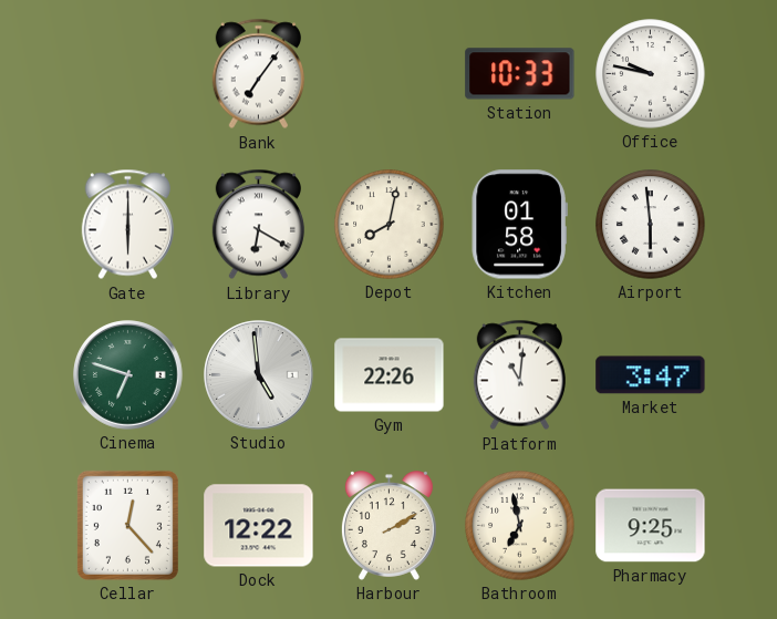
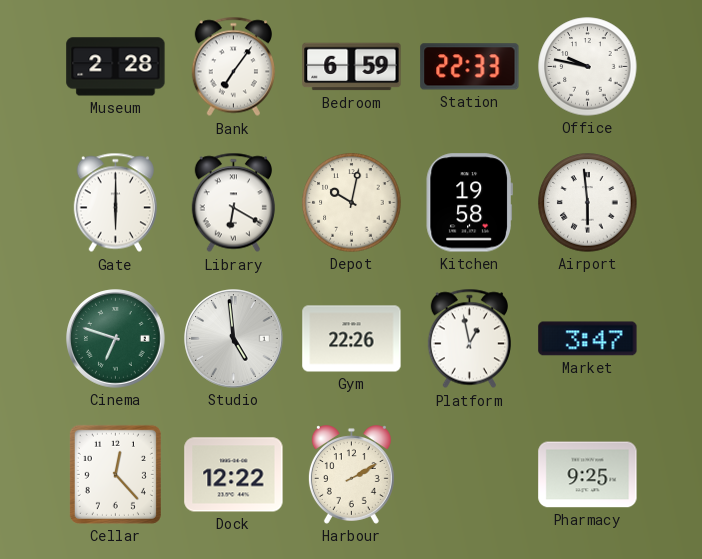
Museum: none -> 2:28
Bedroom: none -> 6:59
Station: 10:33 -> 22:33
Depot: 8:02 -> 10:02
Kitchen: 01:58 -> 19:58
Platform: 11:01 -> 12:58
Bathroom: 6:58 -> none
